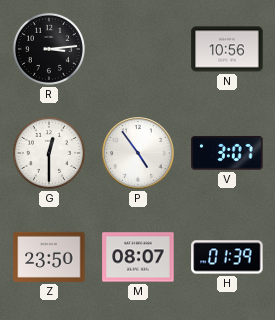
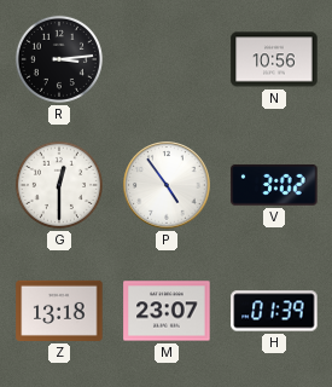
V: 3:07 -> 3:02
Z: 23:50 -> 13:18
M: 08:07 -> 23:07
